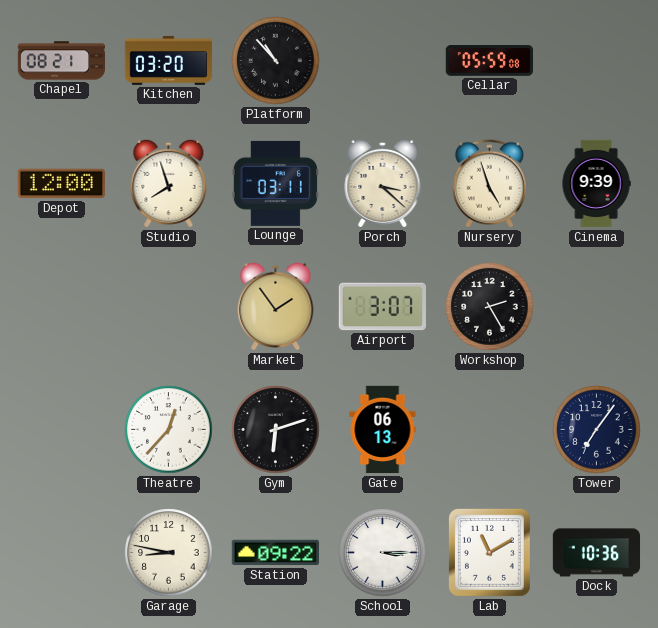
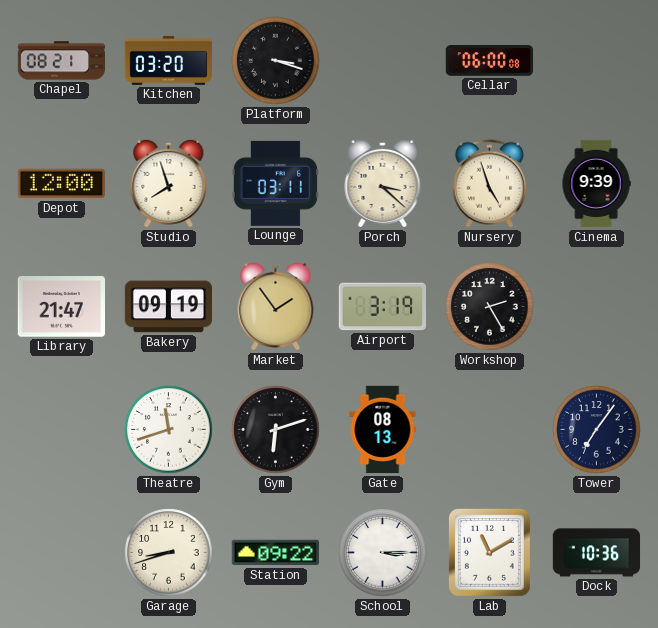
Platform: 10:53 -> 3:18
Cellar: 05:59 -> 06:00
Library: none -> 21:47
Bakery: none -> 09:19
Airport: 3:07 -> 3:19
Theatre: 12:37 -> 11:42
Gate: 06:13 -> 08:13
Garage: 8:47 -> 8:42
